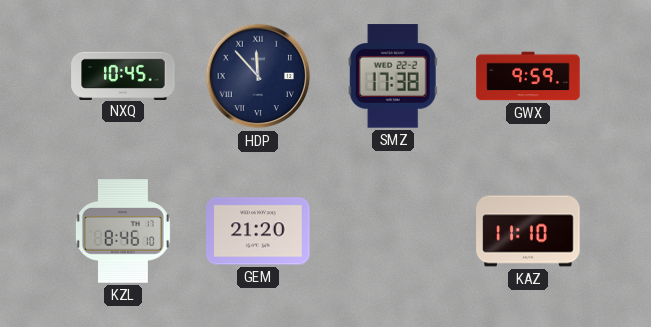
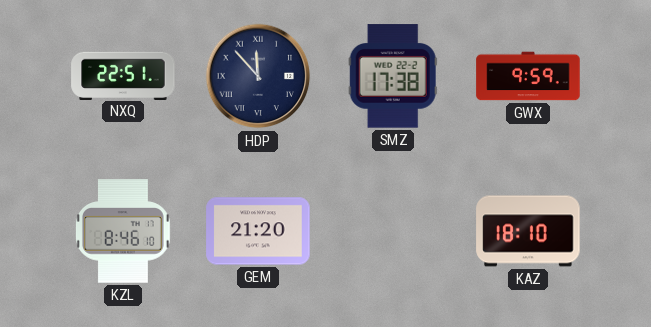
NXQ: 10:45 -> 22:51
KAZ: 11:10 -> 18:10
